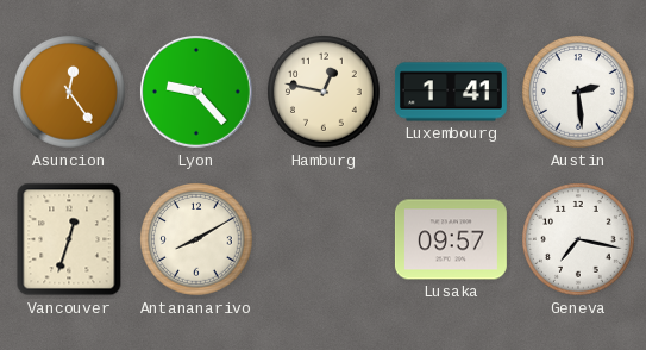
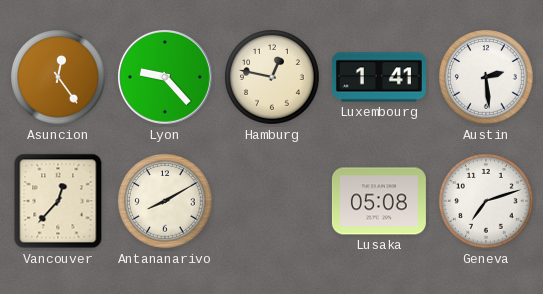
Vancouver: 12:33 -> 12:37
Lusaka: 09:57 -> 05:08
Geneva: 7:17 -> 7:12
